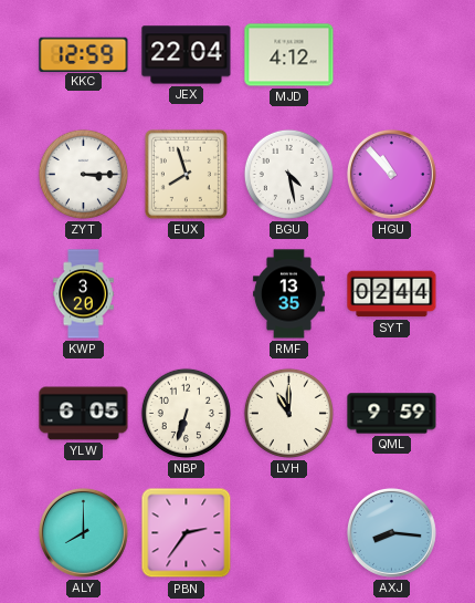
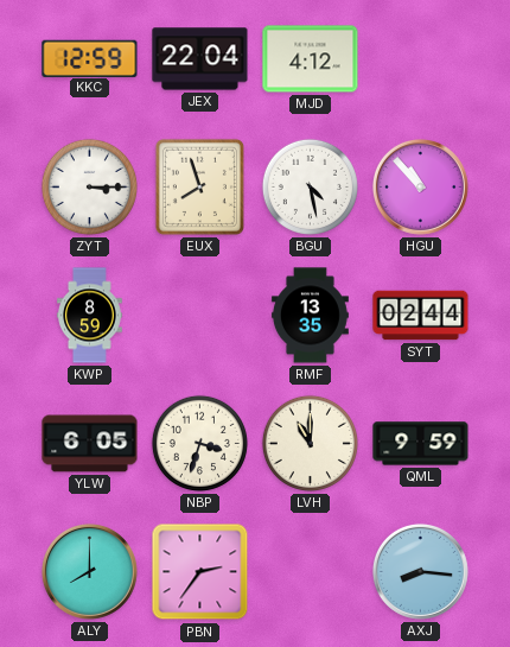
KWP: 3:20 -> 8:59
NBP: 6:33 -> 3:33
